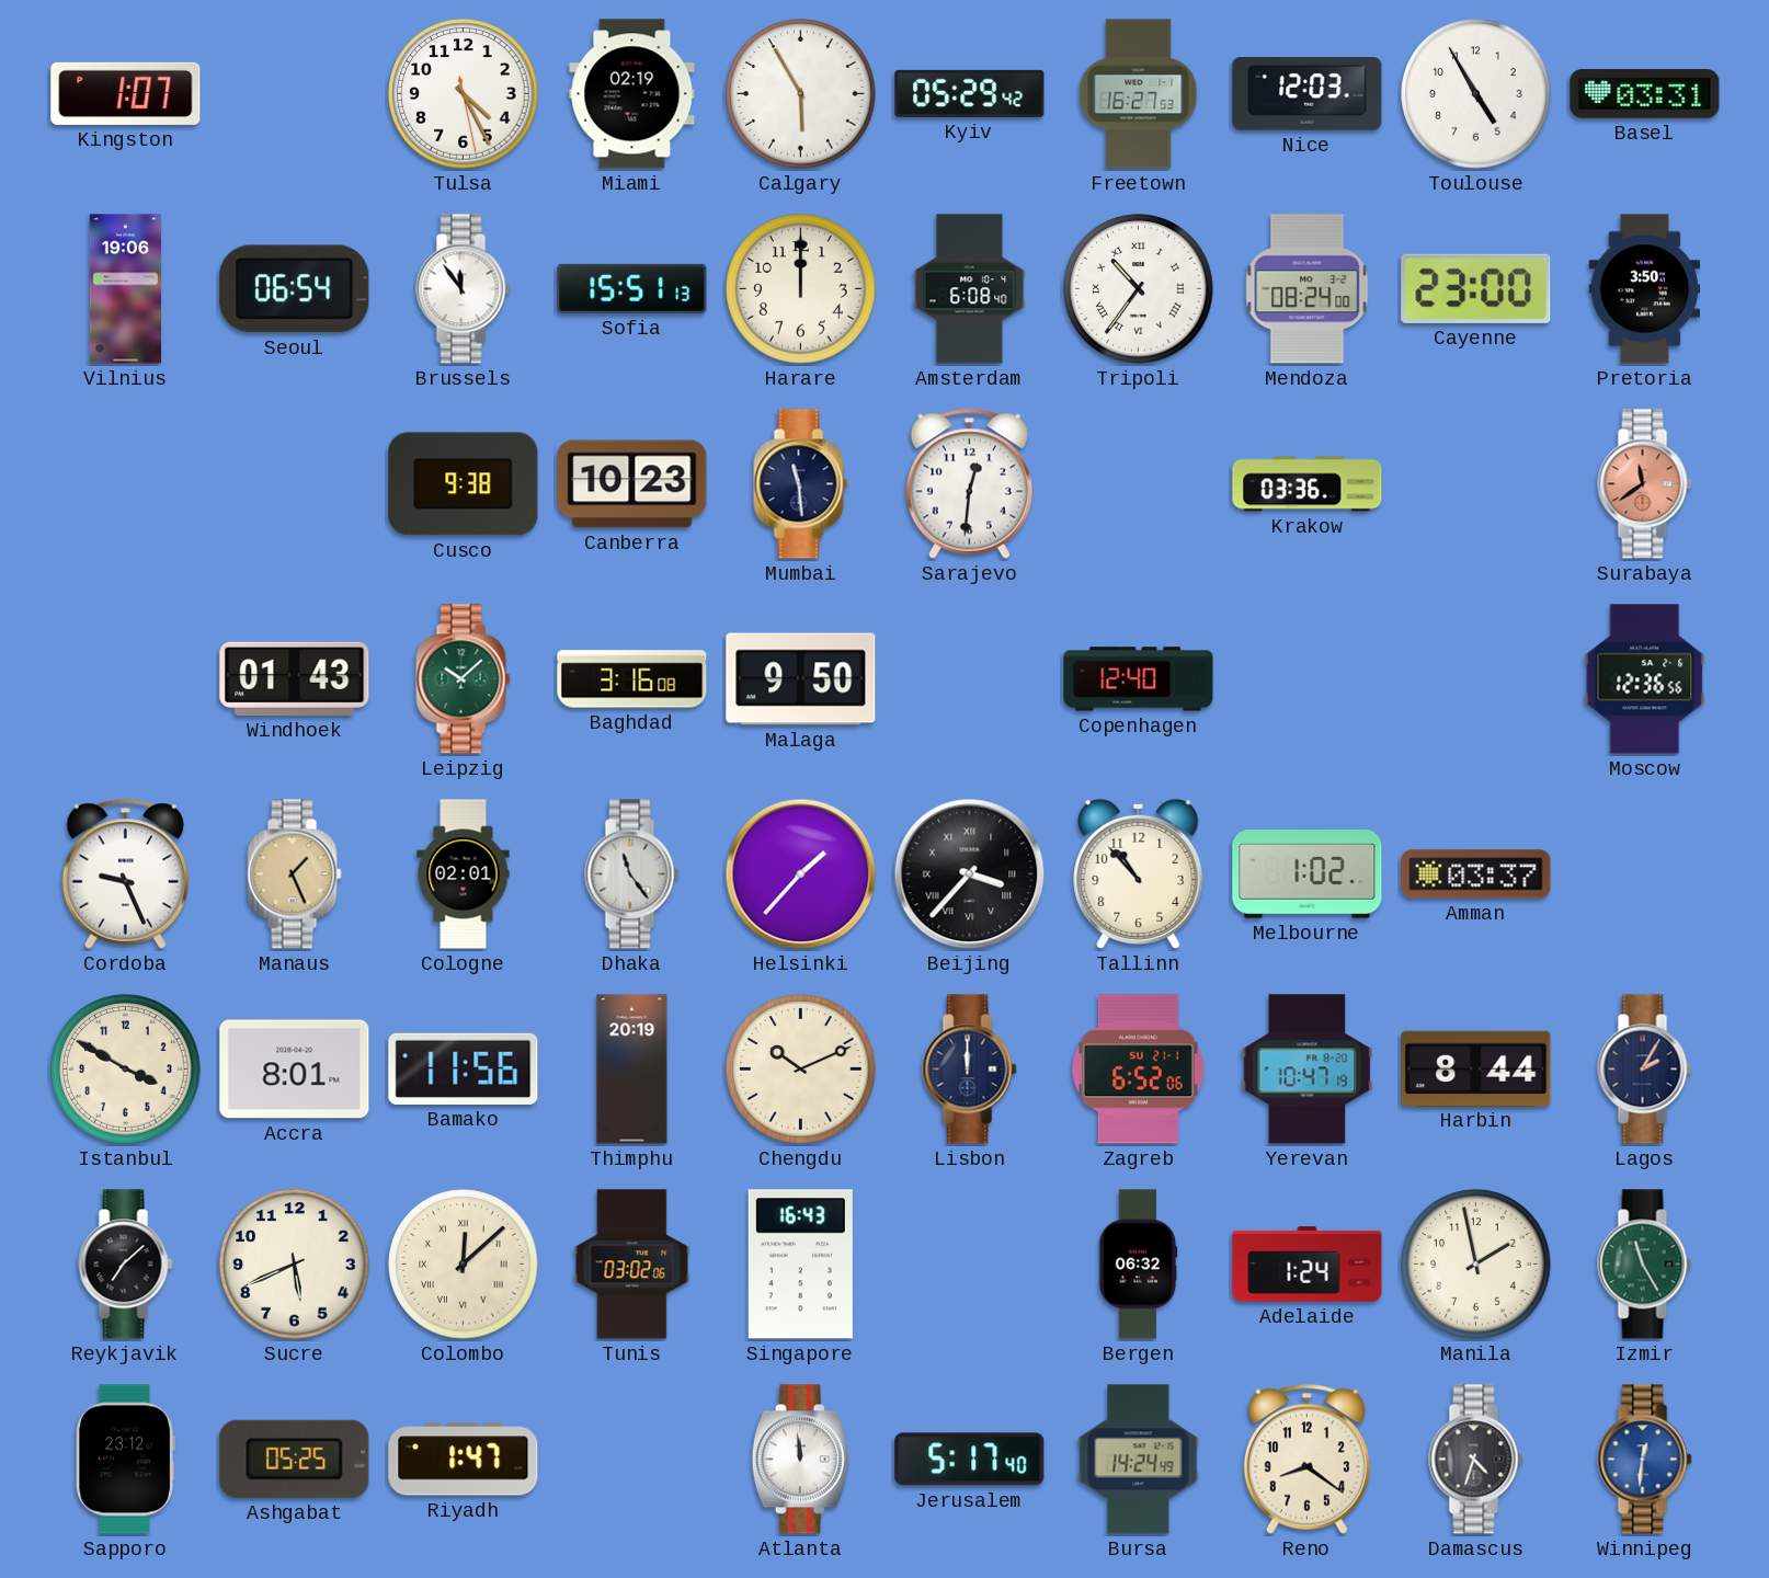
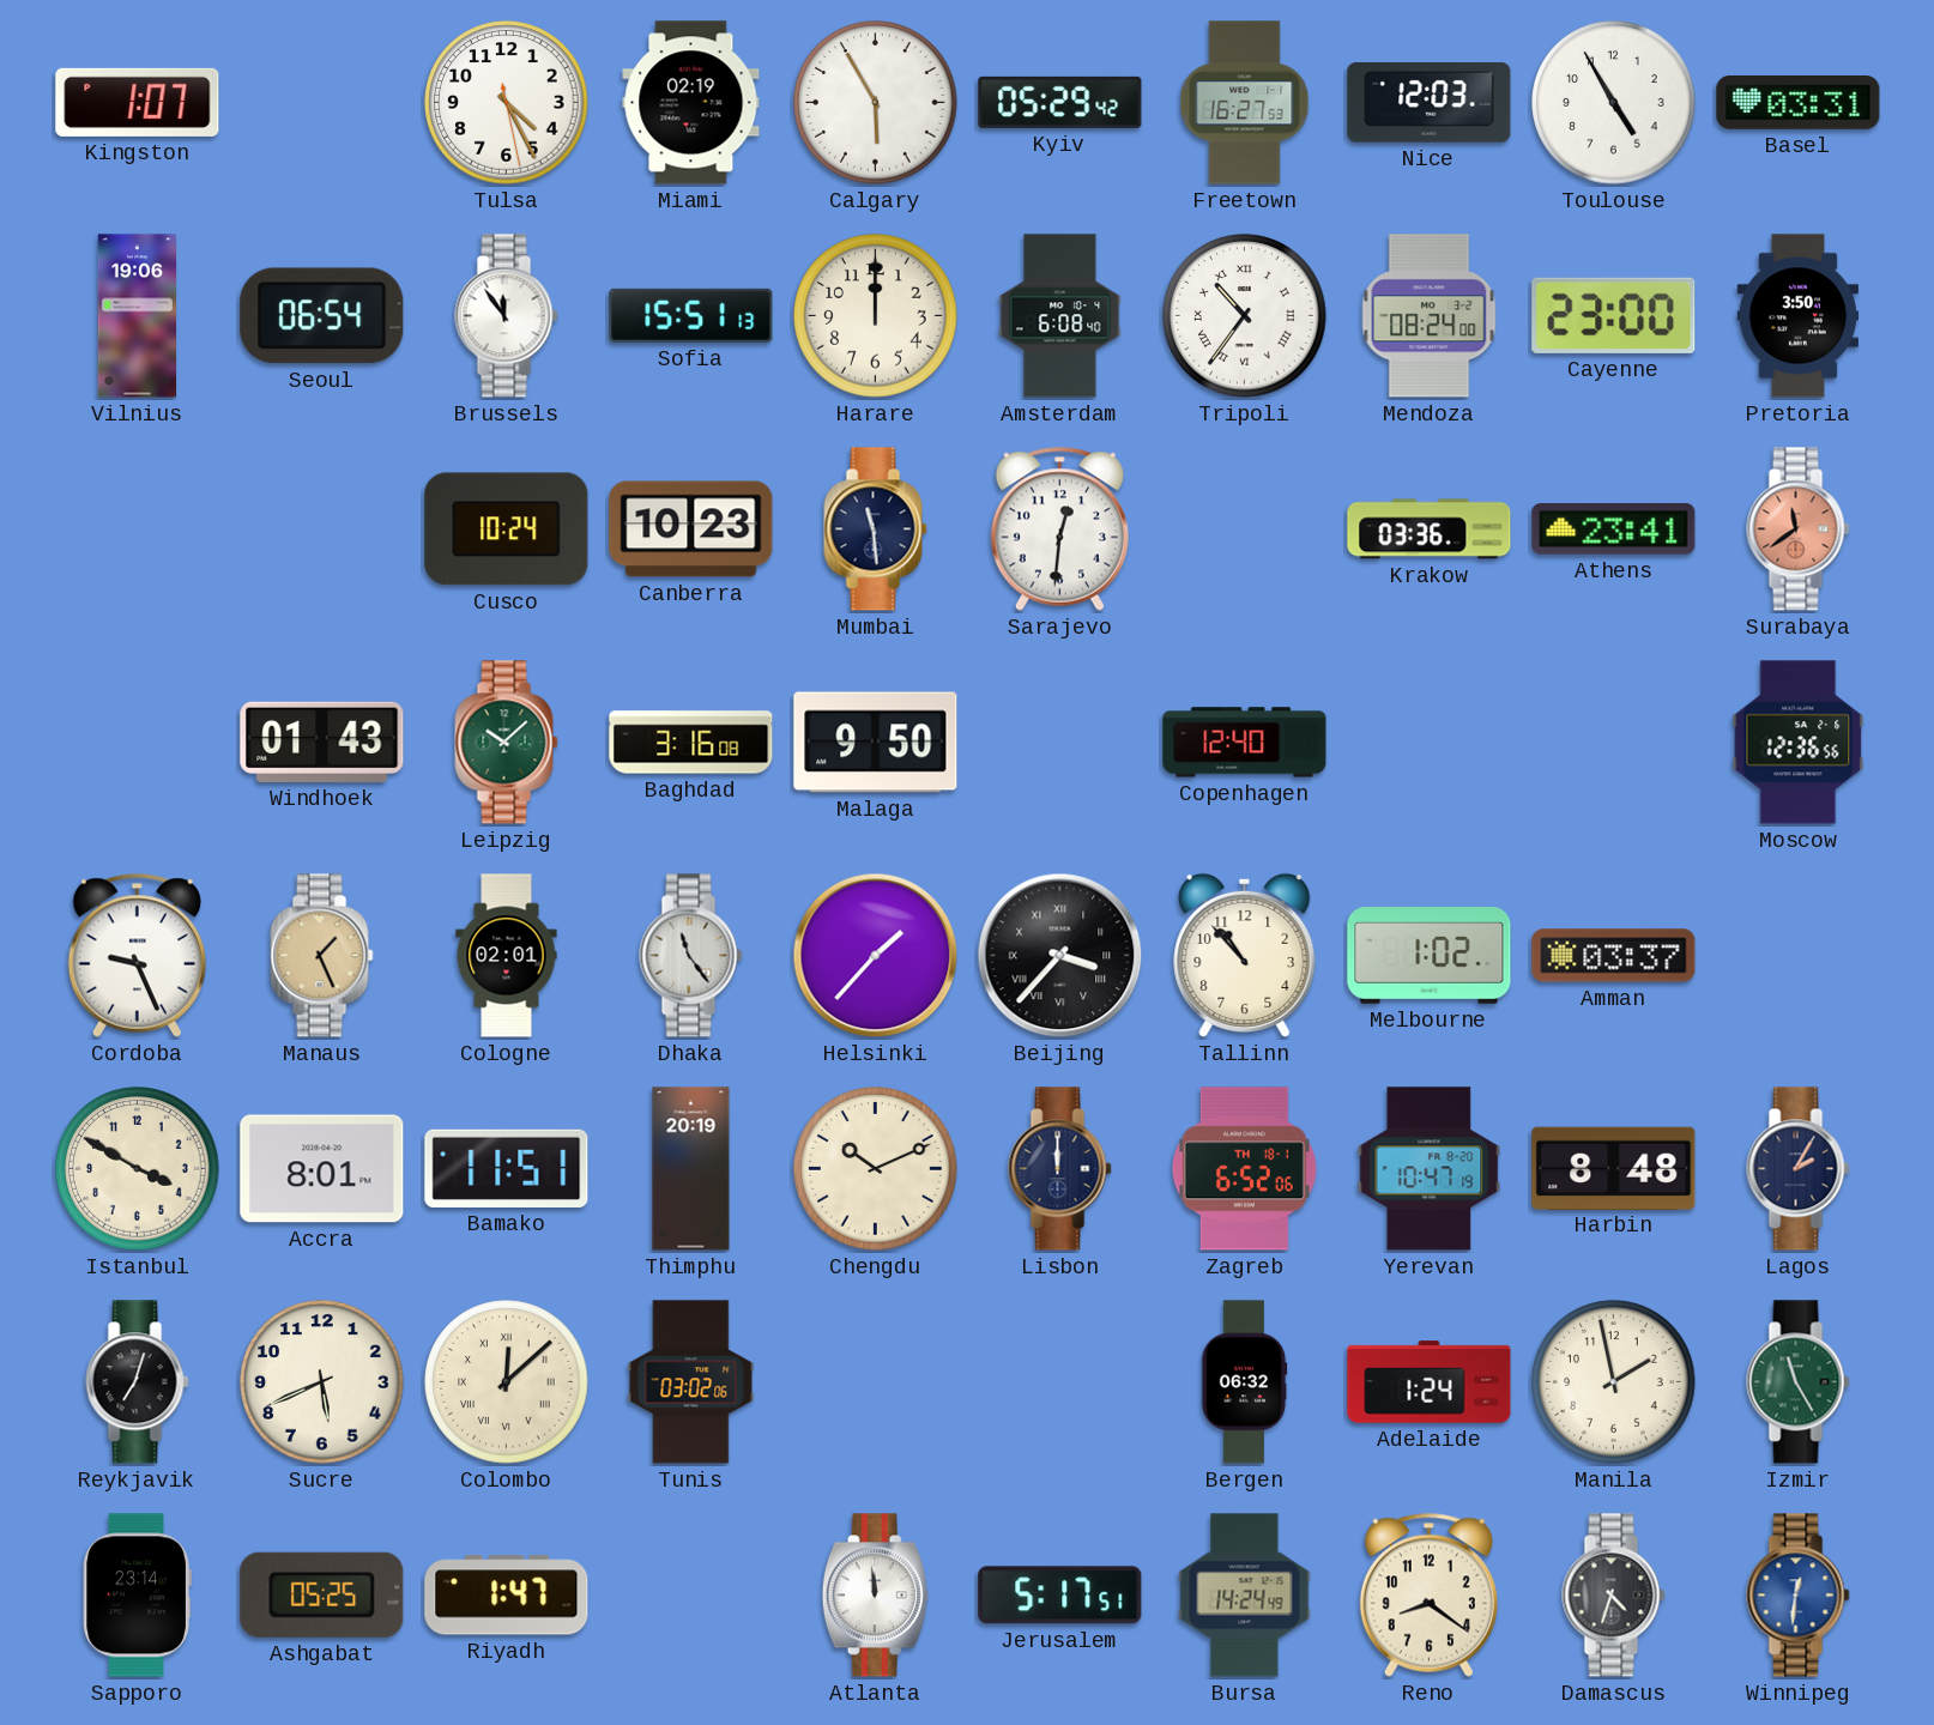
Cusco: 9:38 -> 10:24
Athens: none -> 23:41
Bamako: 11:56 -> 11:51
Zagreb date: SU 21-1 -> TH 18-1
Harbin: 8:44 -> 8:48
Reykjavik: 7:08 -> 7:03
Singapore: 16:43 -> none
Sapporo: 23:12 -> 23:14
Jerusalem: 5:17:40 -> 5:17:51
